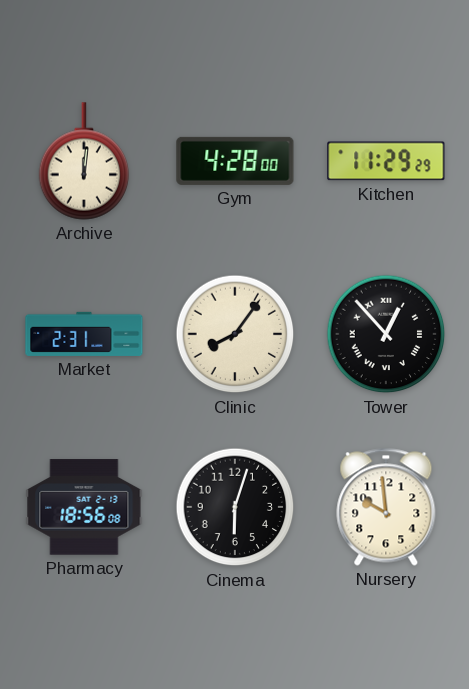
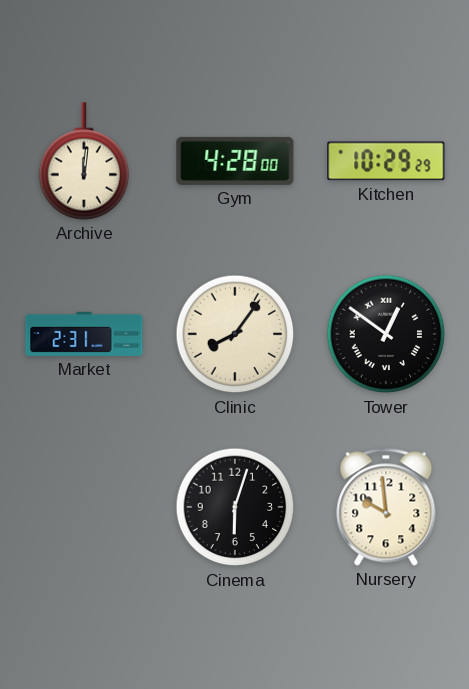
Kitchen: 11:29 -> 10:29
Tower: 12:53 -> 12:51
Pharmacy: 18:56 -> none
